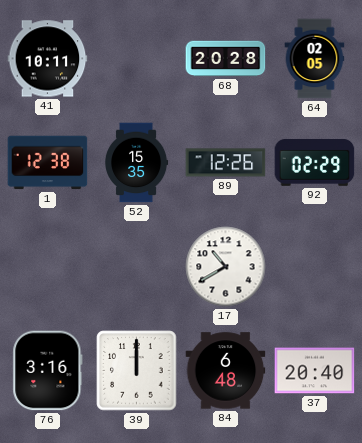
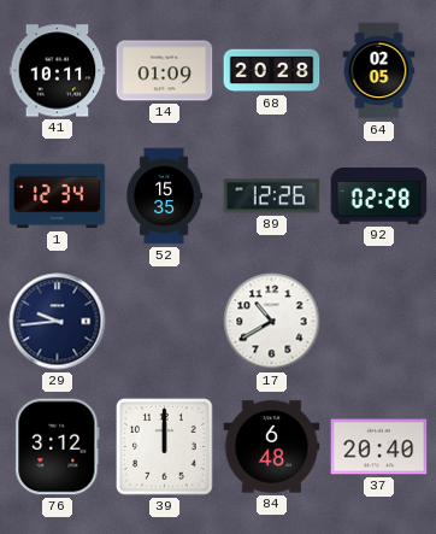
14: none -> 01:09
1: 12:38 -> 12:34
92: 02:29 -> 02:28
29: none -> 9:44
76: 3:16 -> 3:12
